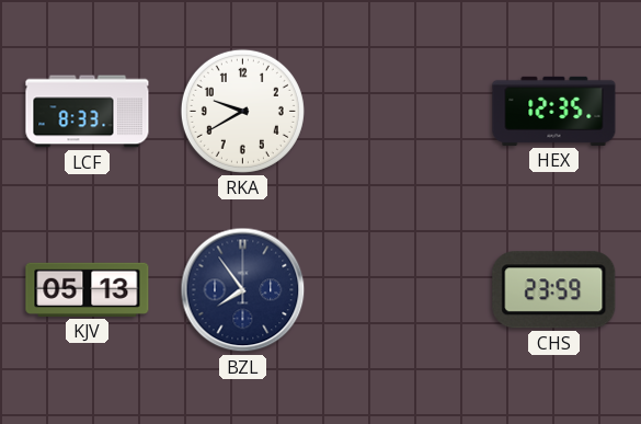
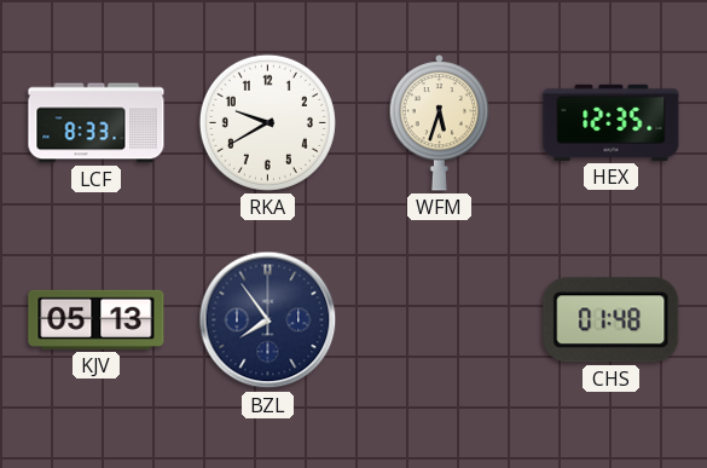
WFM: none -> 5:33
CHS: 23:59 -> 01:48
